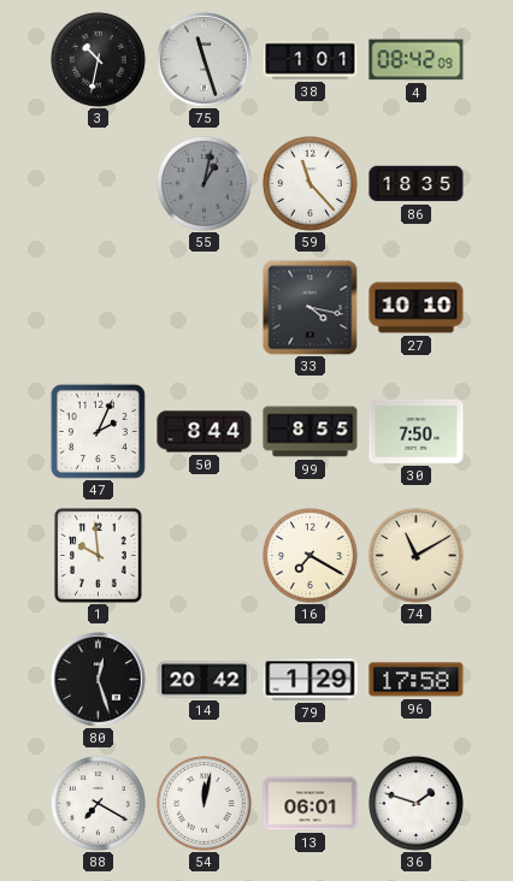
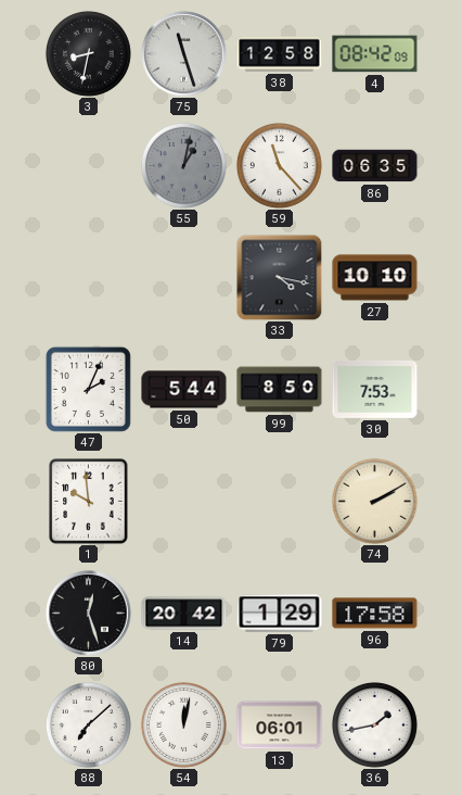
3: 10:32 -> 8:32
38: 1:01 -> 12:58
86: 18:35 -> 06:35
50: 8:44 -> 5:44
99: 8:55 -> 8:50
30: 7:50 -> 7:53
16: 7:20 -> none
74: 11:10 -> 2:10
88: 7:20 -> 7:08
36: 1:48 -> 1:43
